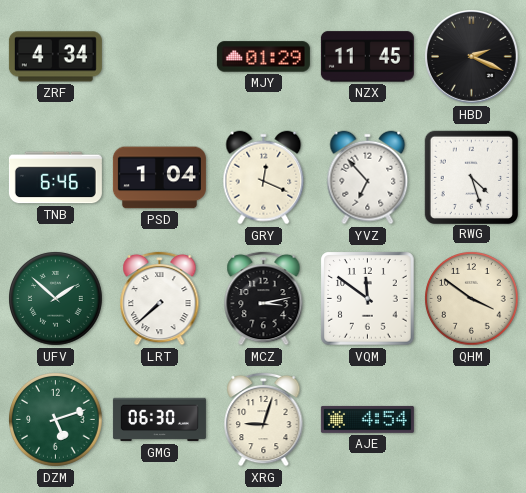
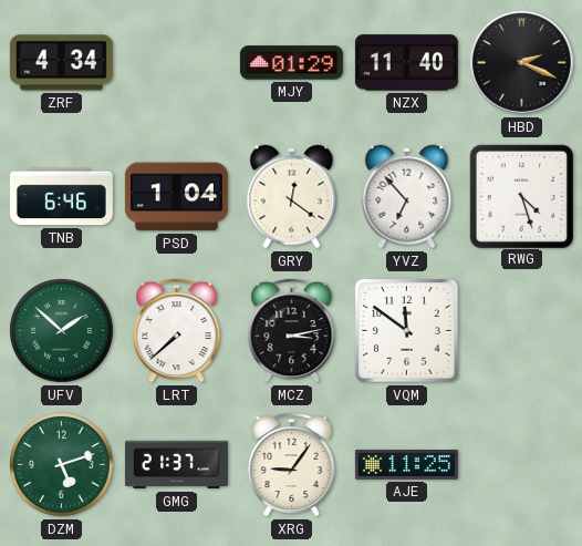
NZX: 11:45 -> 11:40
GRY: 12:19 -> 12:21
QHM: 3:51 -> none
GMG: 06:30 -> 21:37
XRG: 9:03 -> 9:06
AJE: 4:54 -> 11:25
